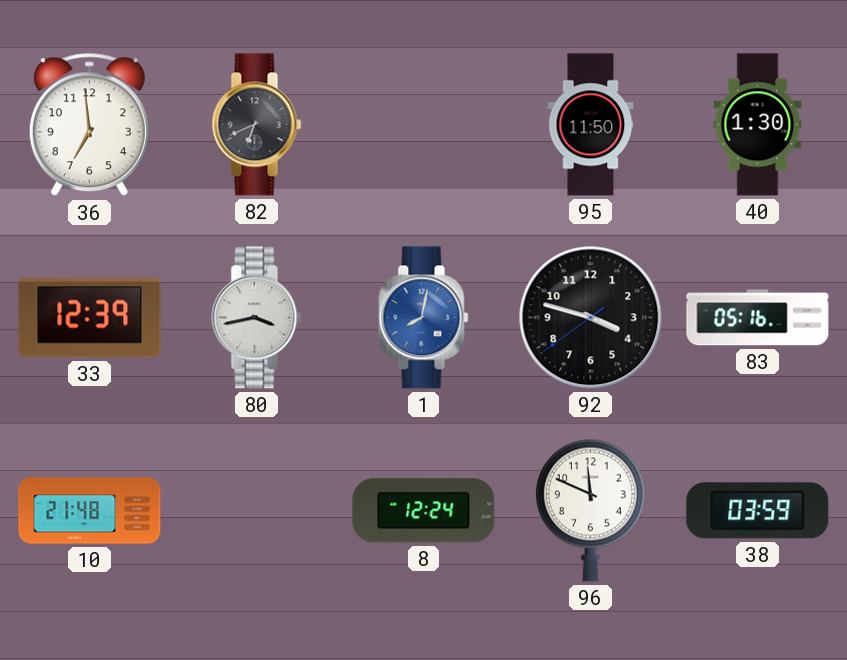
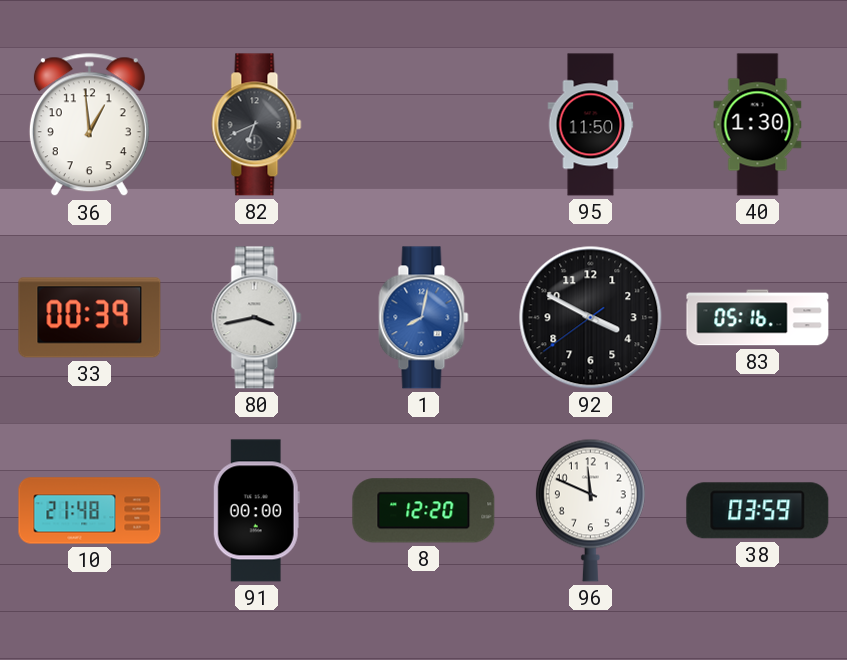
36: 6:59 -> 12:59
33: 12:39 -> 00:39
92: 3:47 -> 3:49
91: none -> 00:00
8: 12:24 -> 12:20
